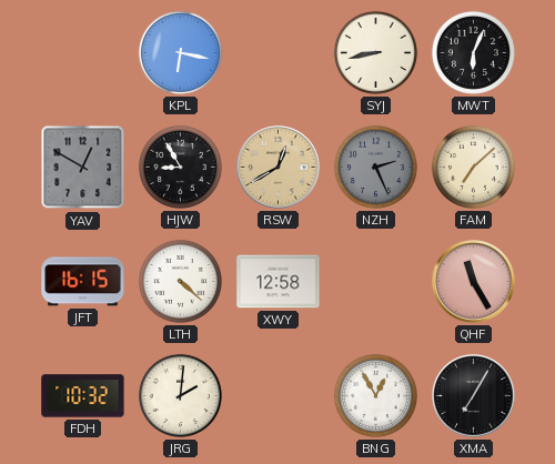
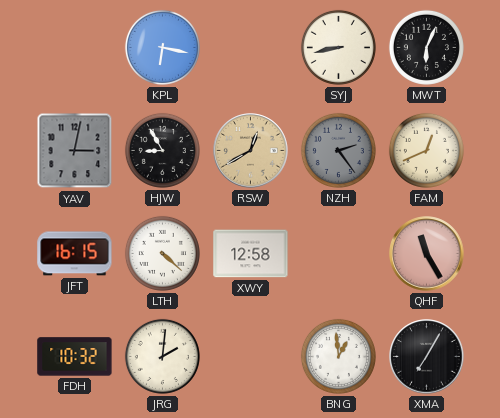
YAV: 12:50 -> 3:02
NZH: 2:26 -> 2:24
FAM: 7:08 -> 12:41
BNG: 12:55 -> 12:59
